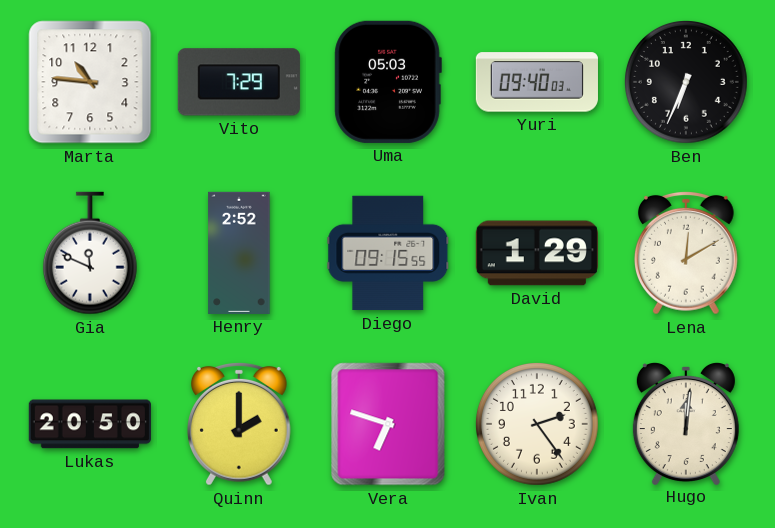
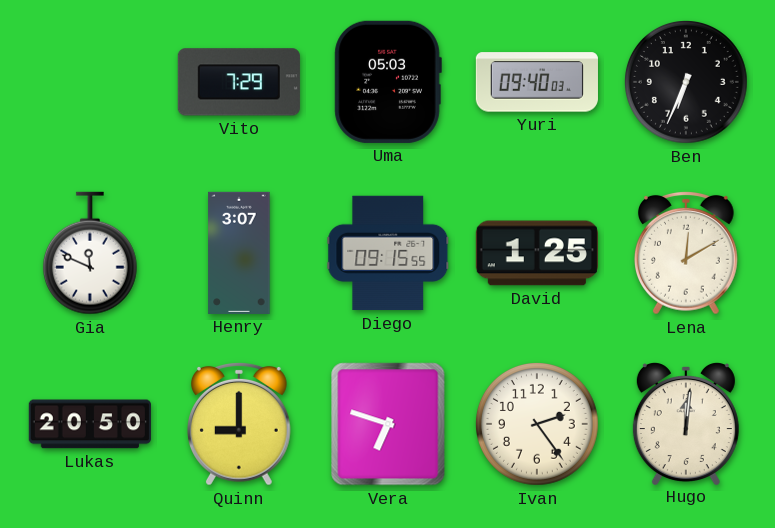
Marta: 10:46 -> none
Henry: 2:52 -> 3:07
David: 1:29 -> 1:25
Quinn: 2:00 -> 9:00
